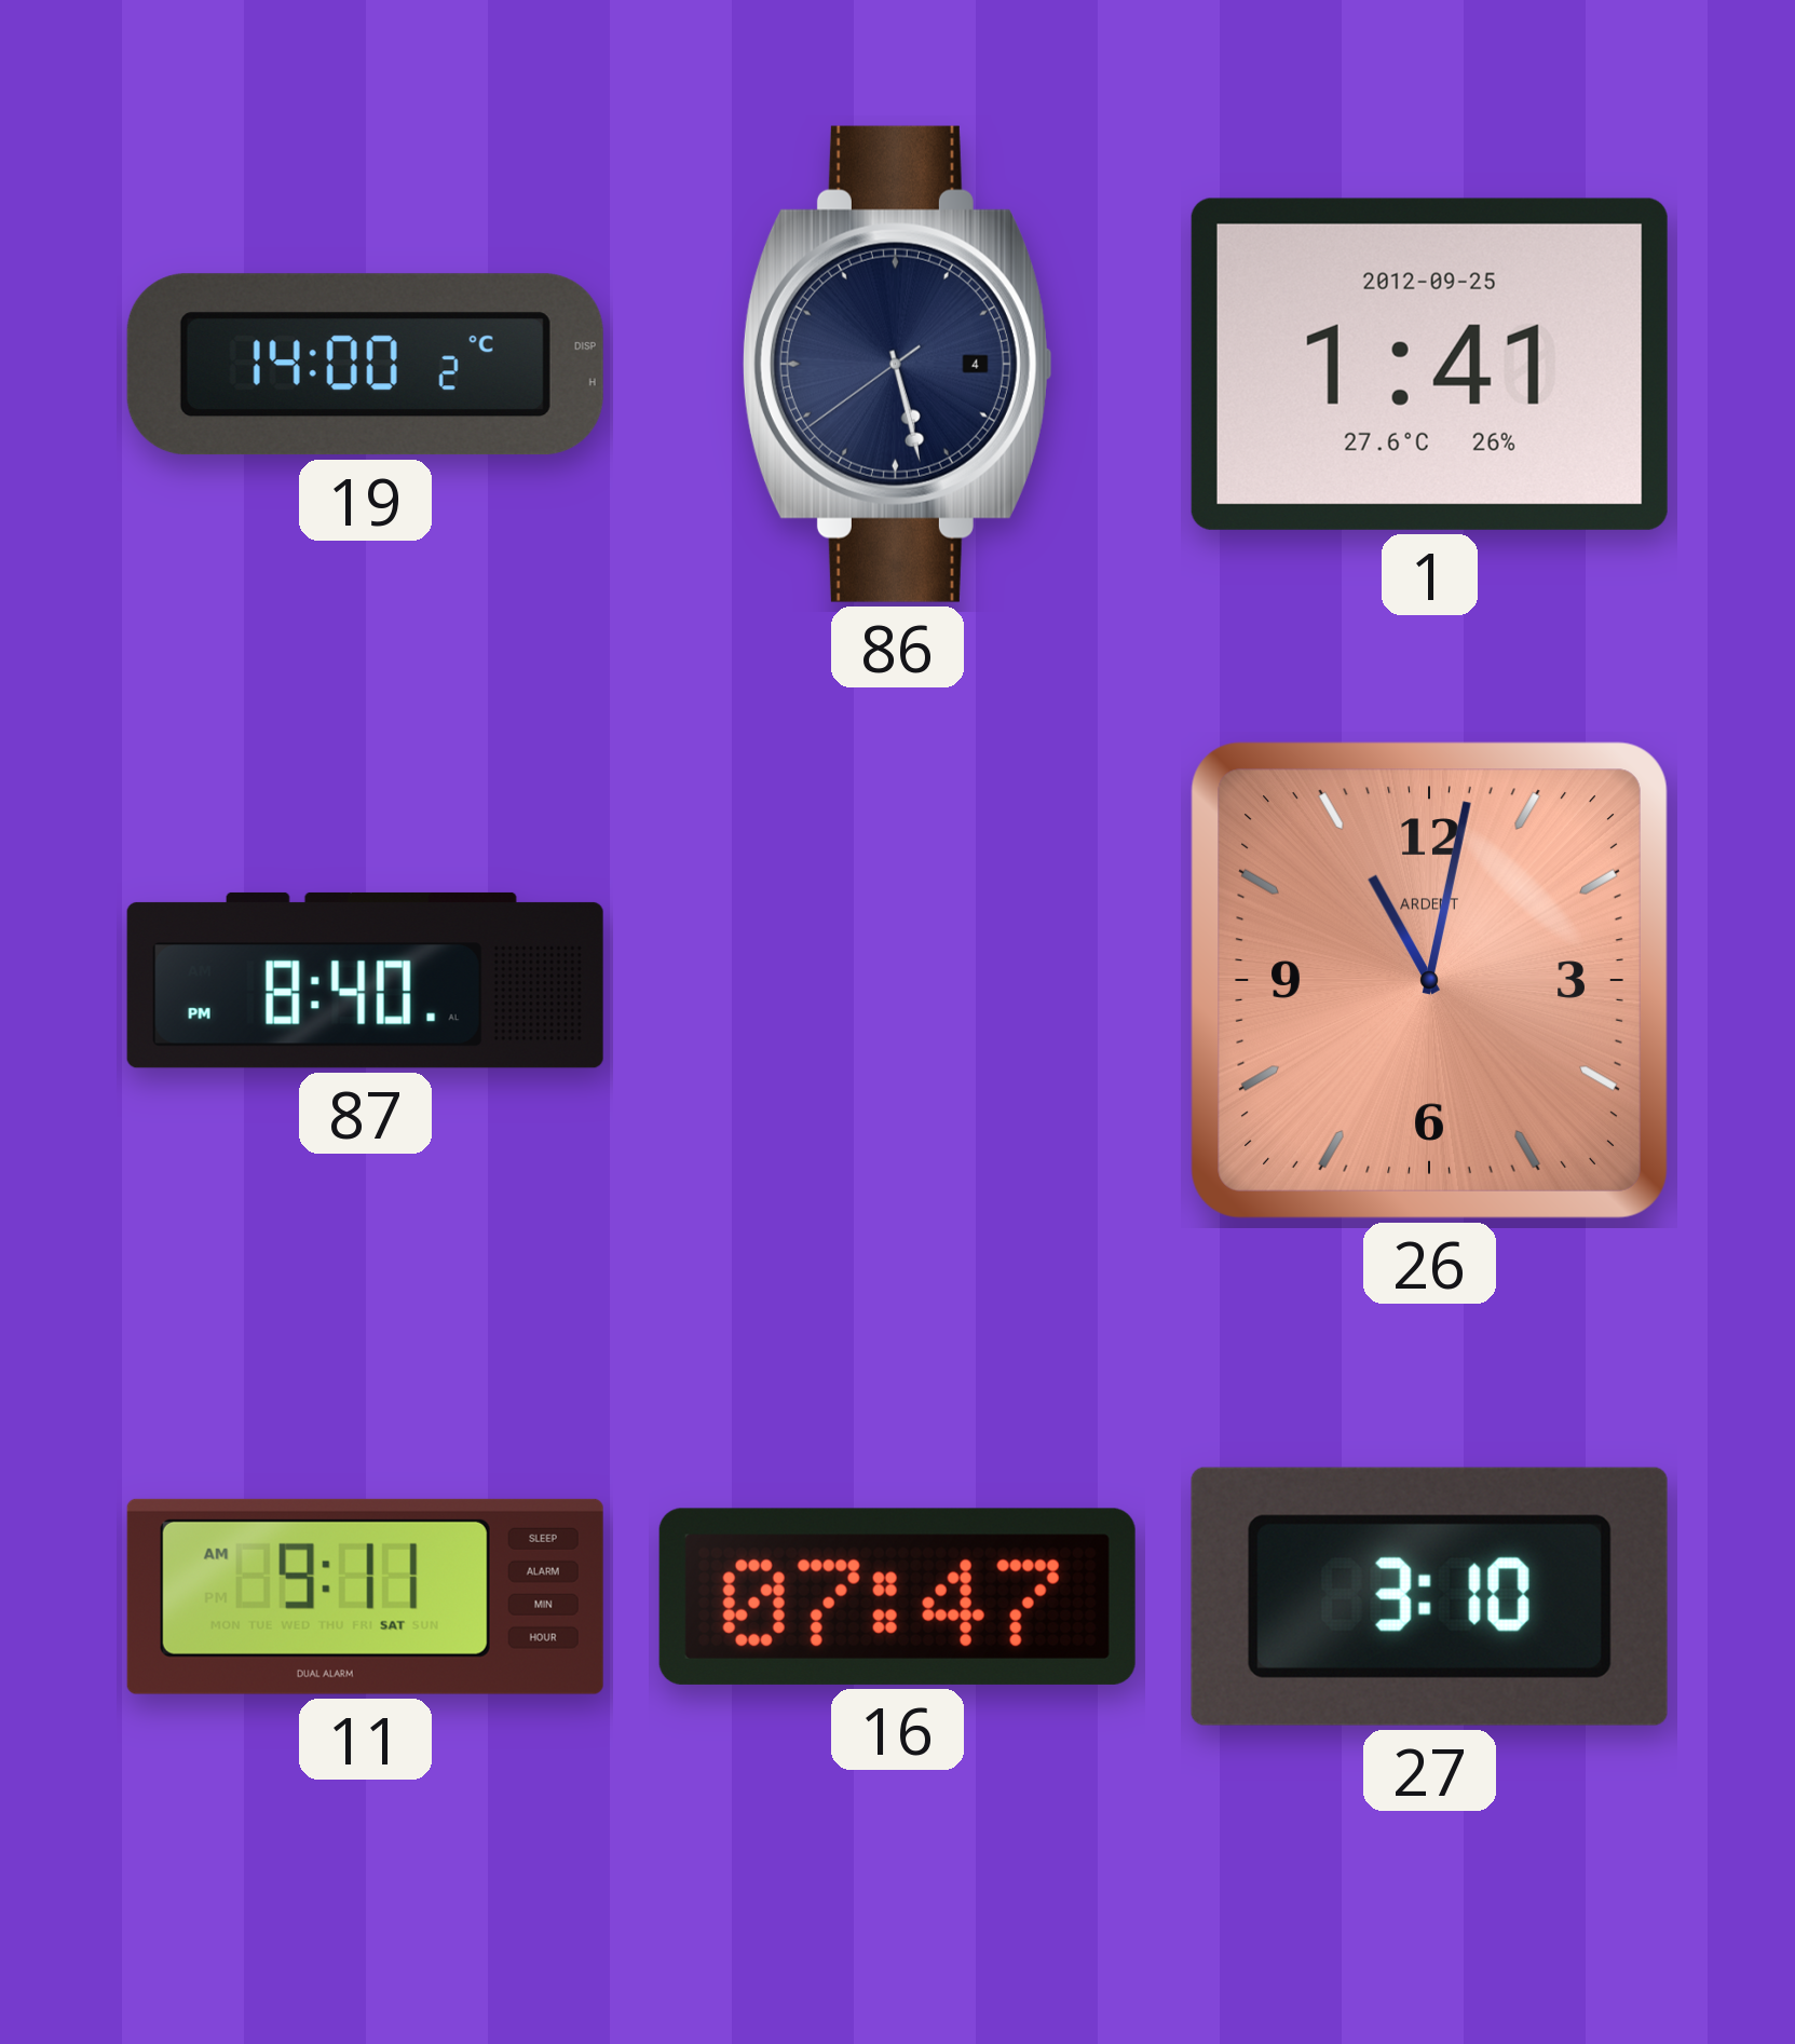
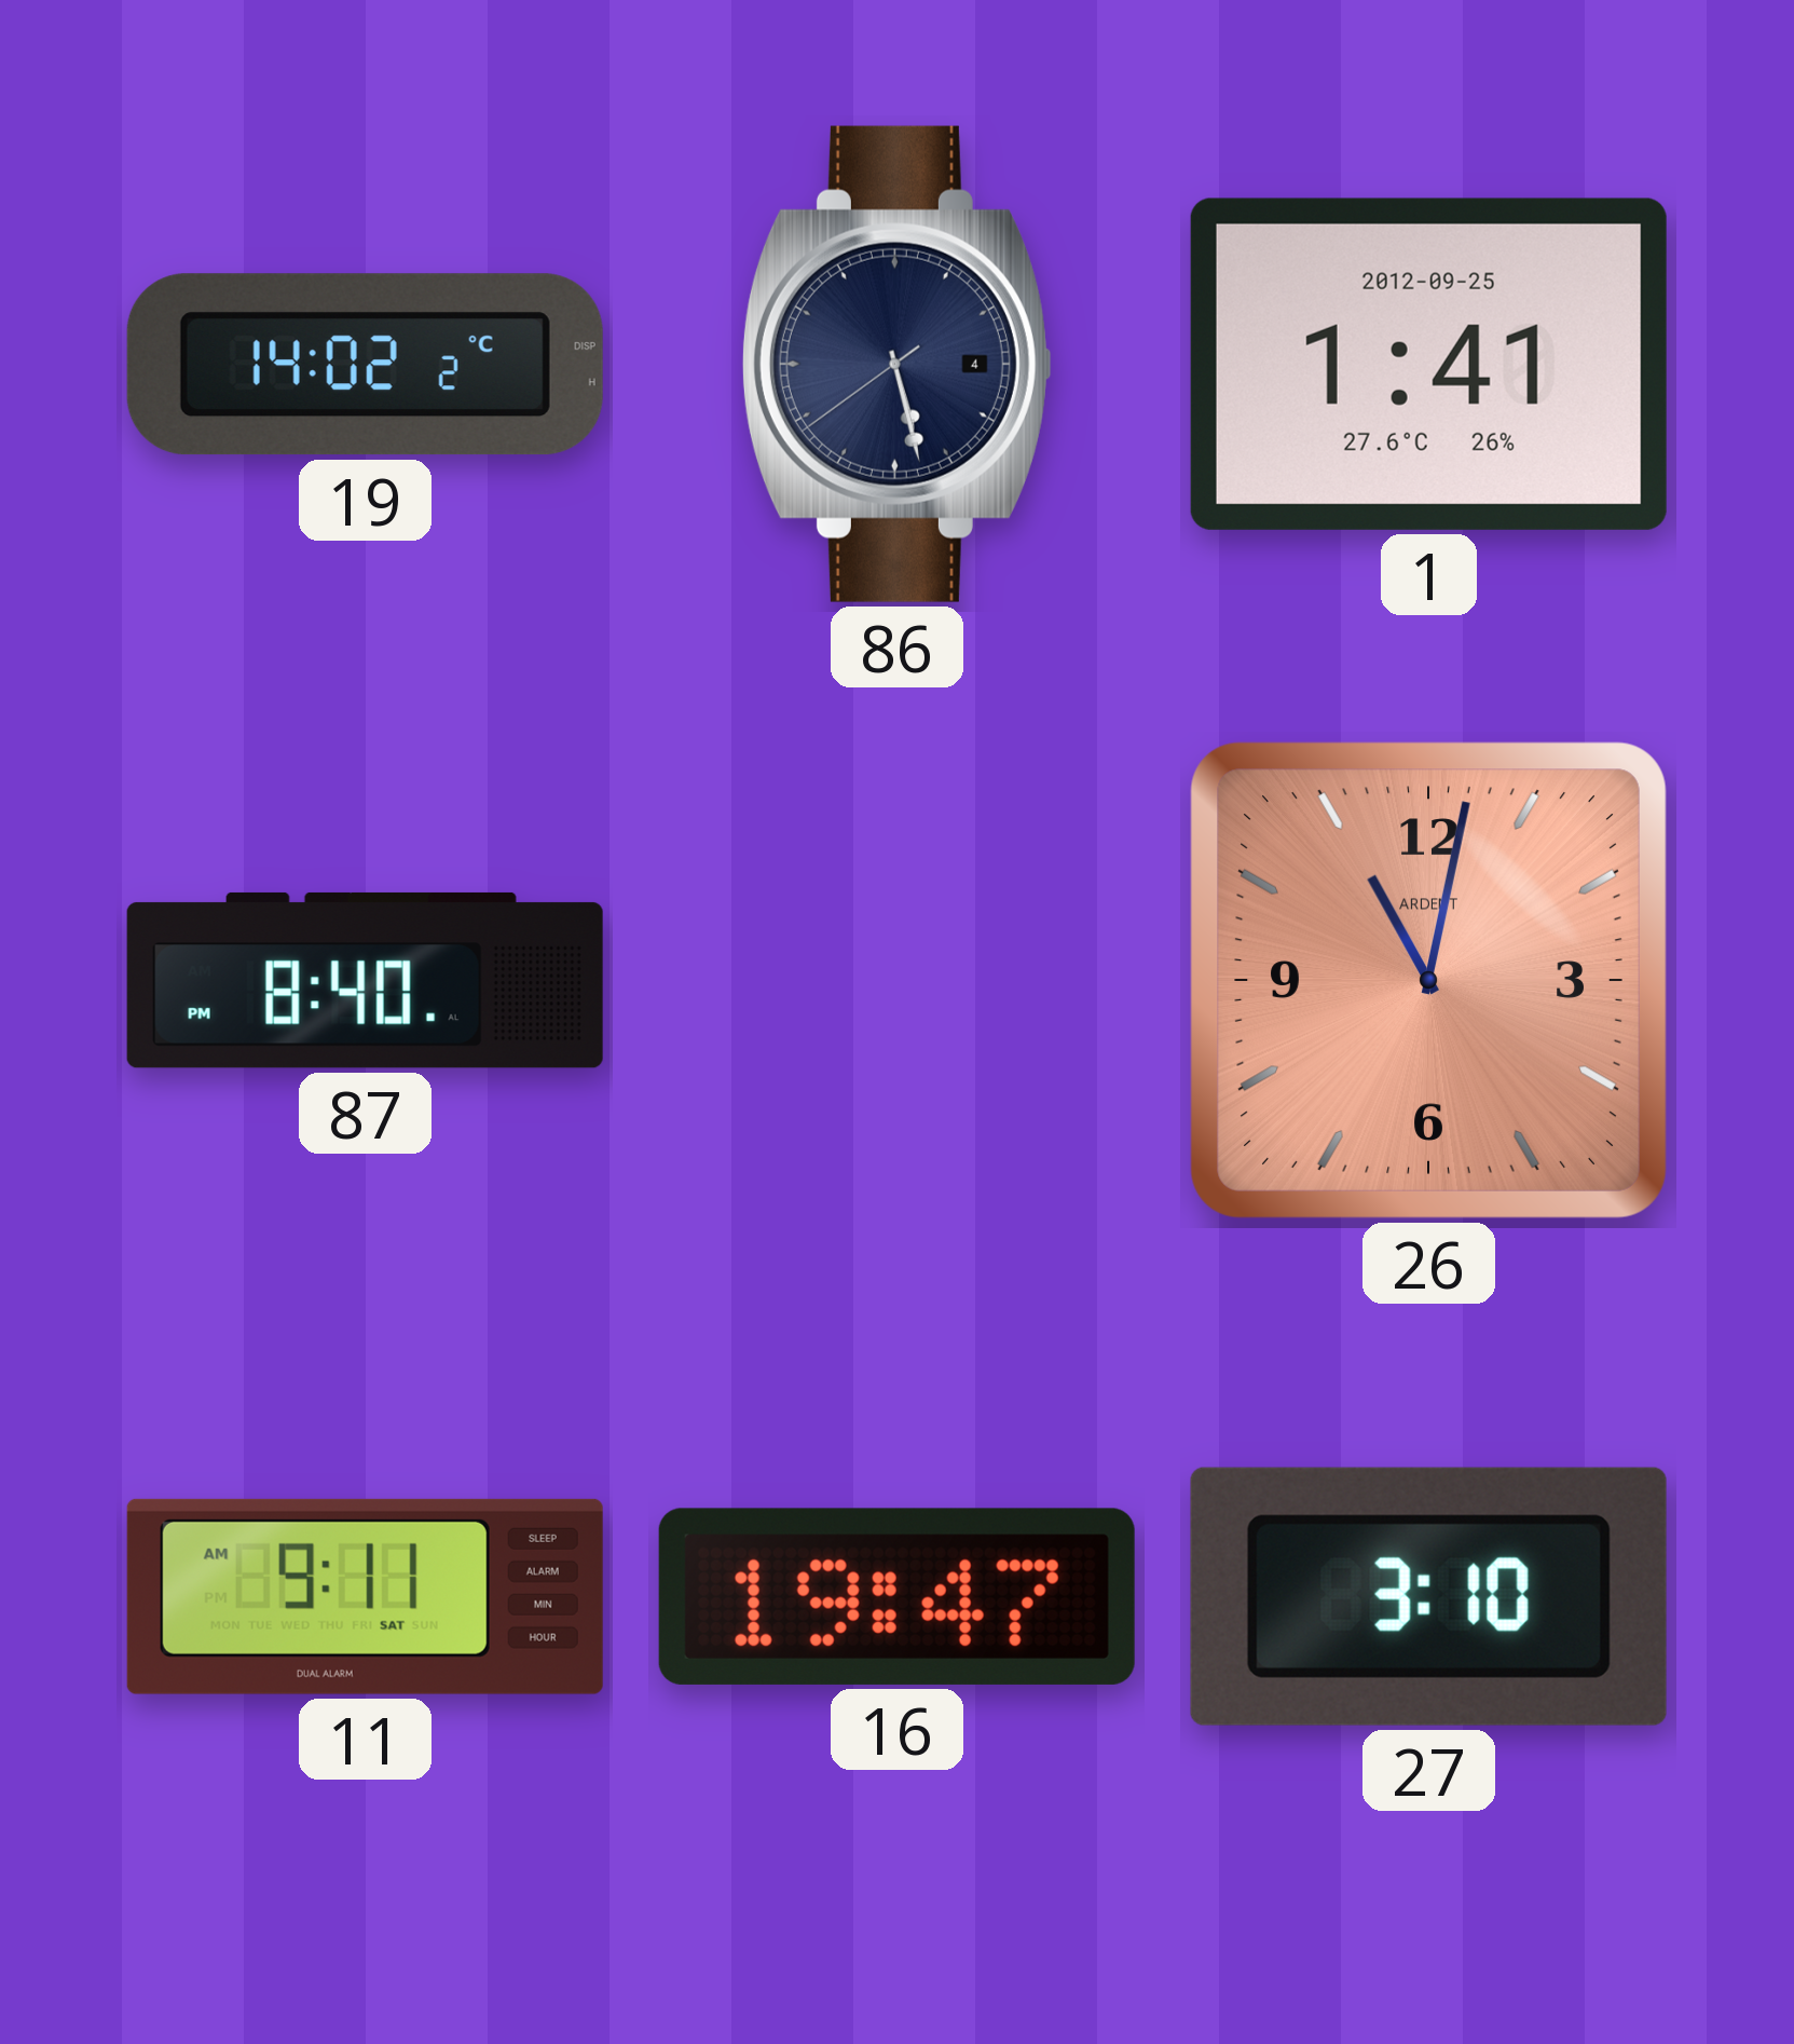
19: 14:00 -> 14:02
16: 07:47 -> 19:47
